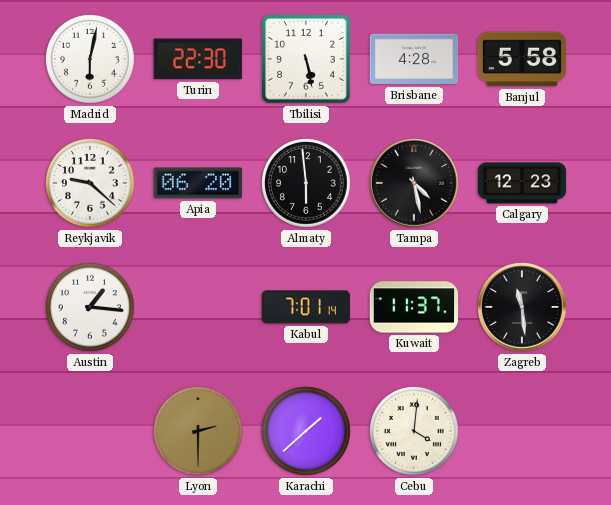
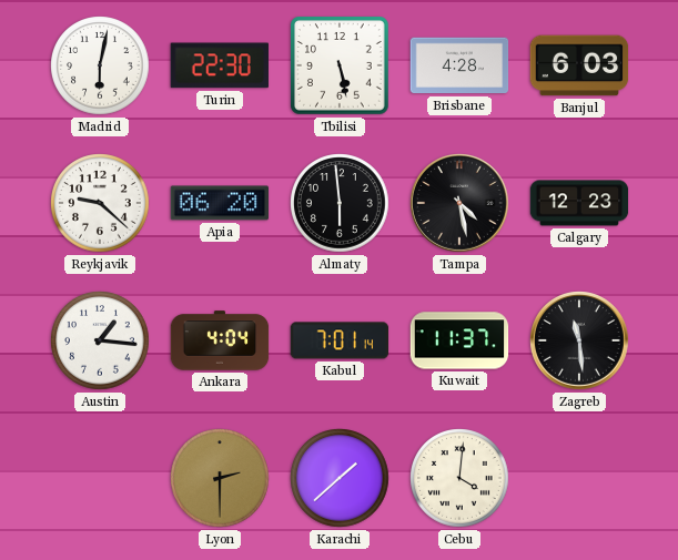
Banjul: 5:58 -> 6:03
Ankara: none -> 4:04
